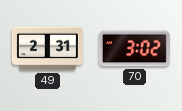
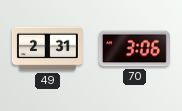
70: 3:02 -> 3:06
